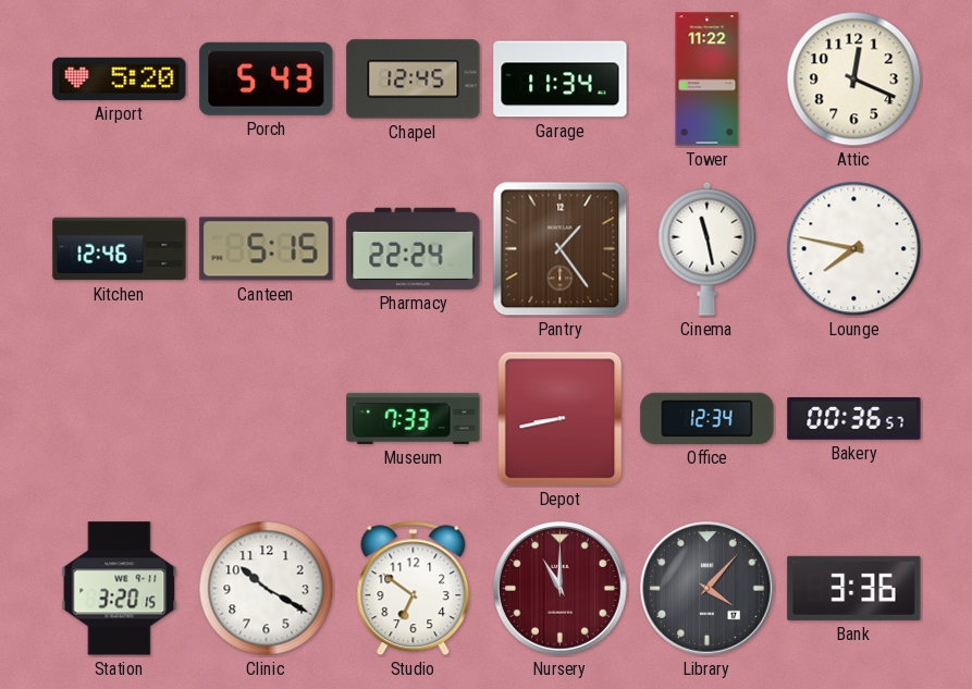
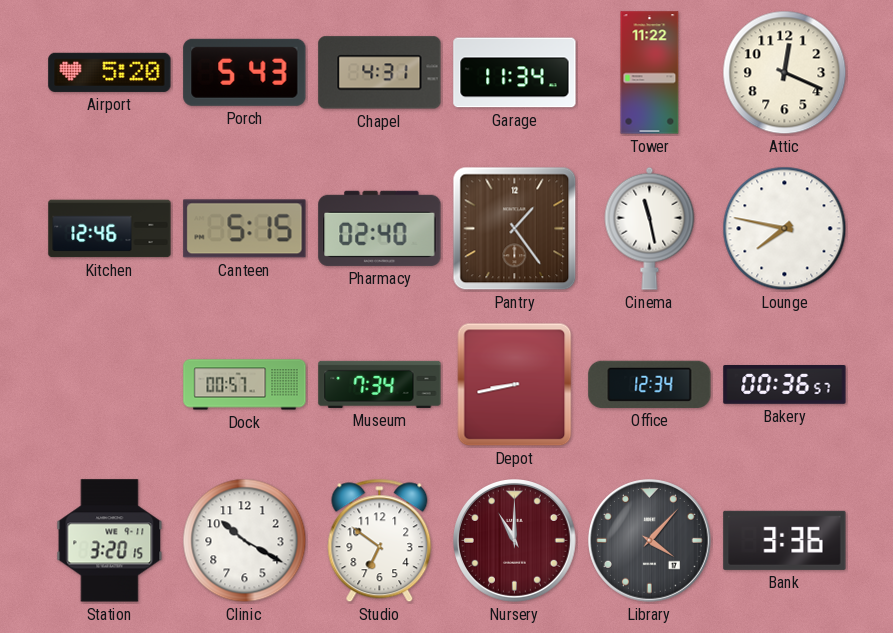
Chapel: 12:45 -> 4:31
Pharmacy: 22:24 -> 02:40
Dock: none -> 00:57
Museum: 7:33 -> 7:34
